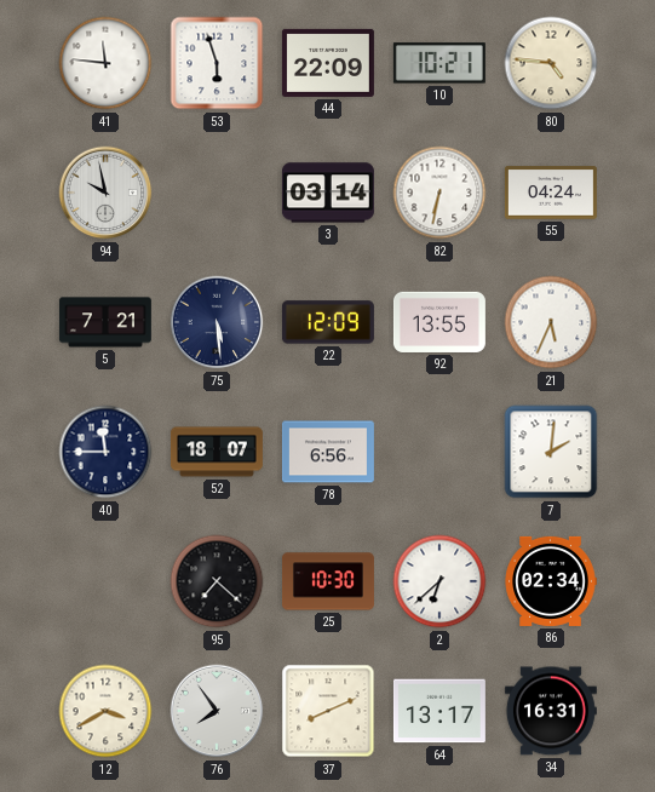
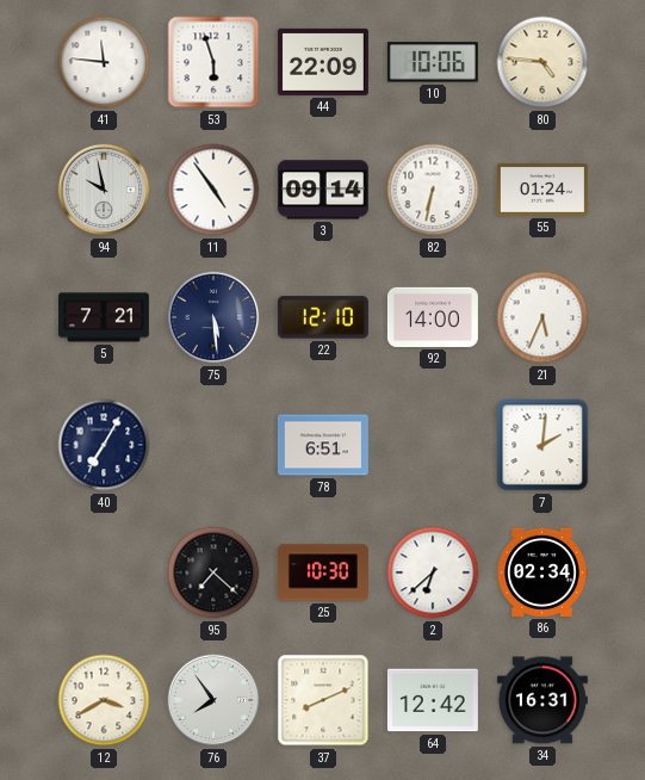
10: 10:21 -> 10:06
11: none -> 4:54
3: 03:14 -> 09:14
55: 04:24 -> 01:24
22: 12:09 -> 12:10
92: 13:55 -> 14:00
40: 11:45 -> 7:05
52: 18:07 -> none
78: 6:56 -> 6:51
64: 13:17 -> 12:42
